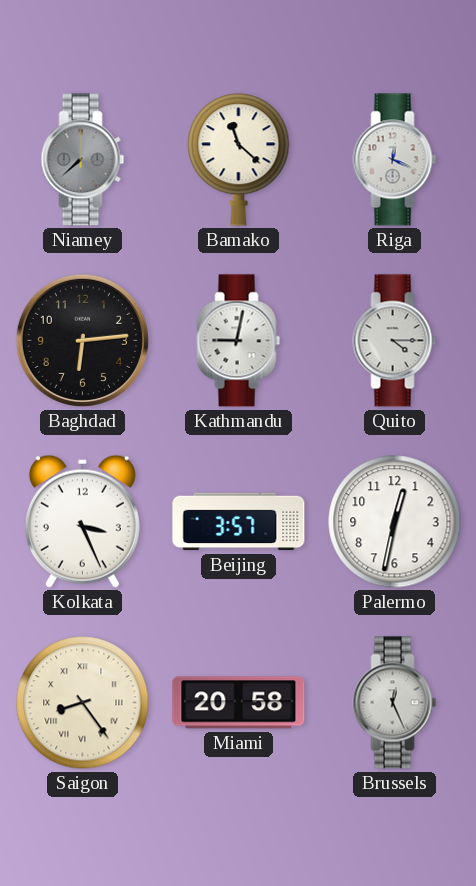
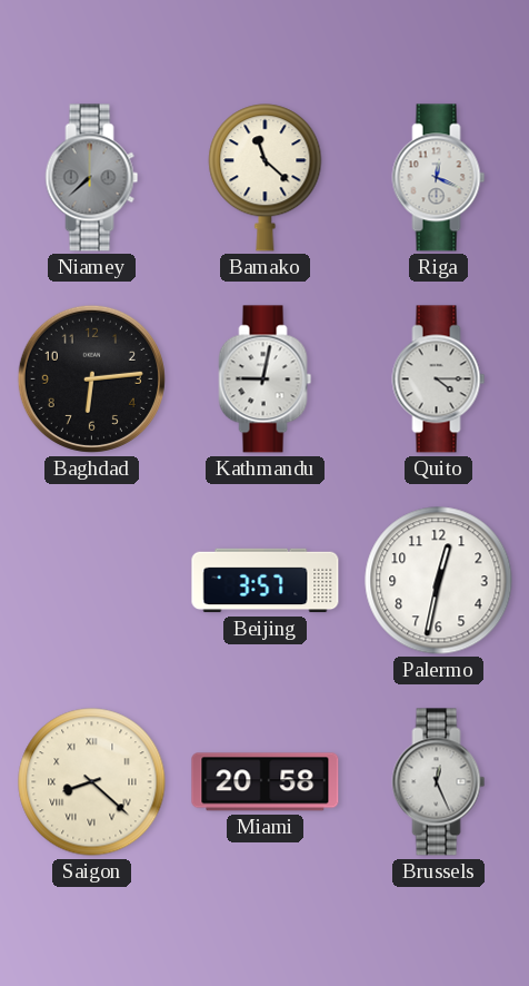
Kolkata: 3:26 -> none
Saigon: 8:24 -> 8:22
